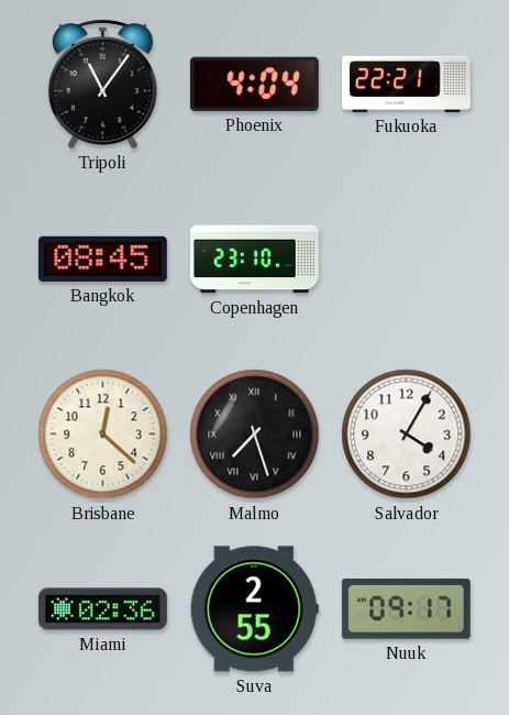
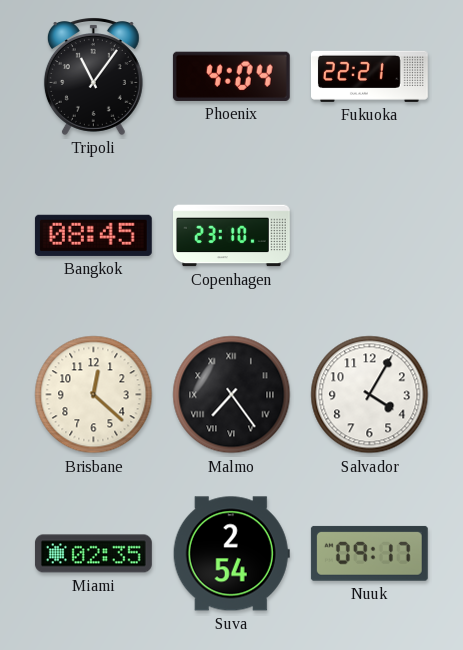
Malmo: 7:27 -> 7:24
Miami: 02:36 -> 02:35
Suva: 2:55 -> 2:54
